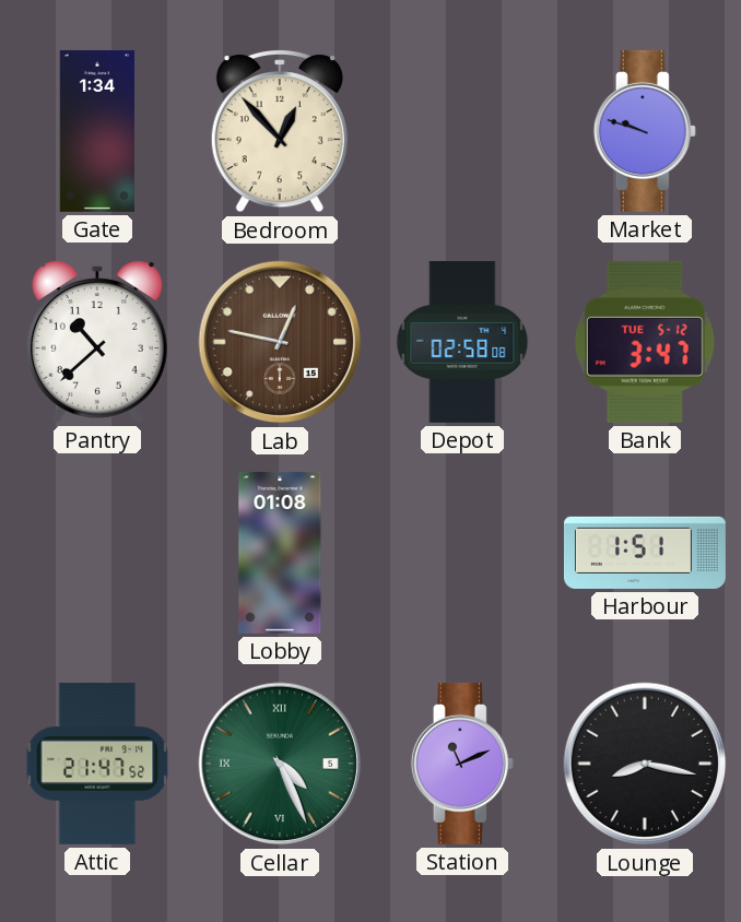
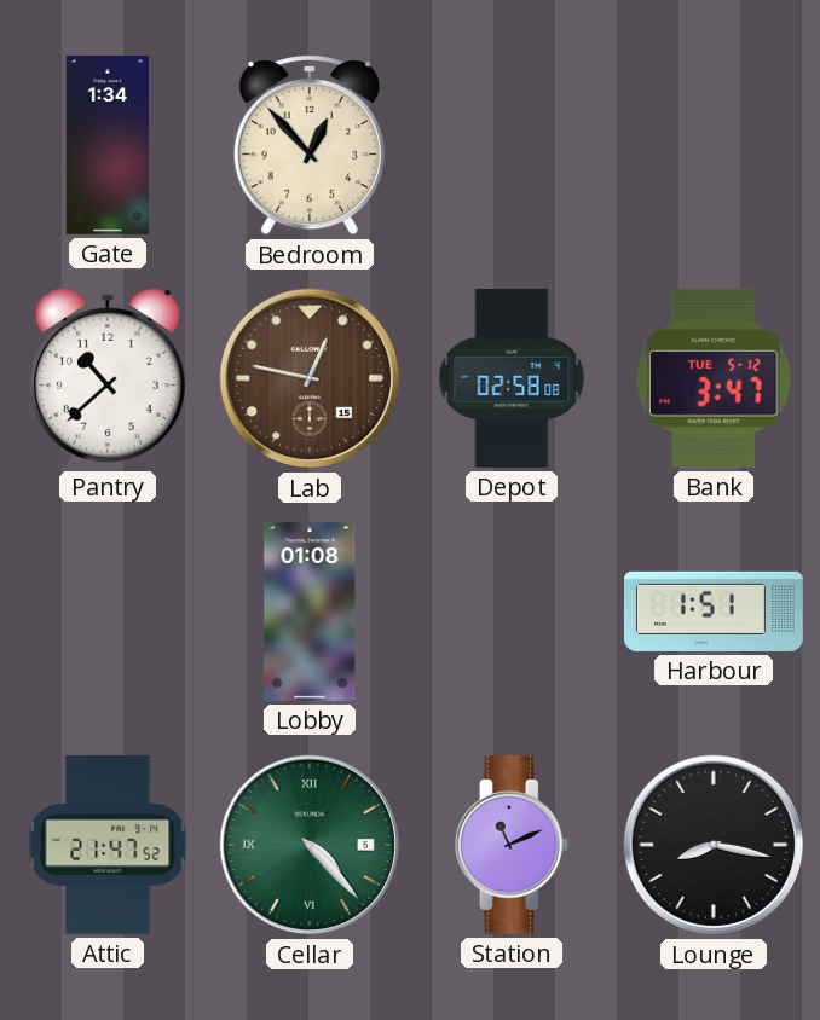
Market: 9:48 -> none
Cellar: 4:26 -> 4:23
